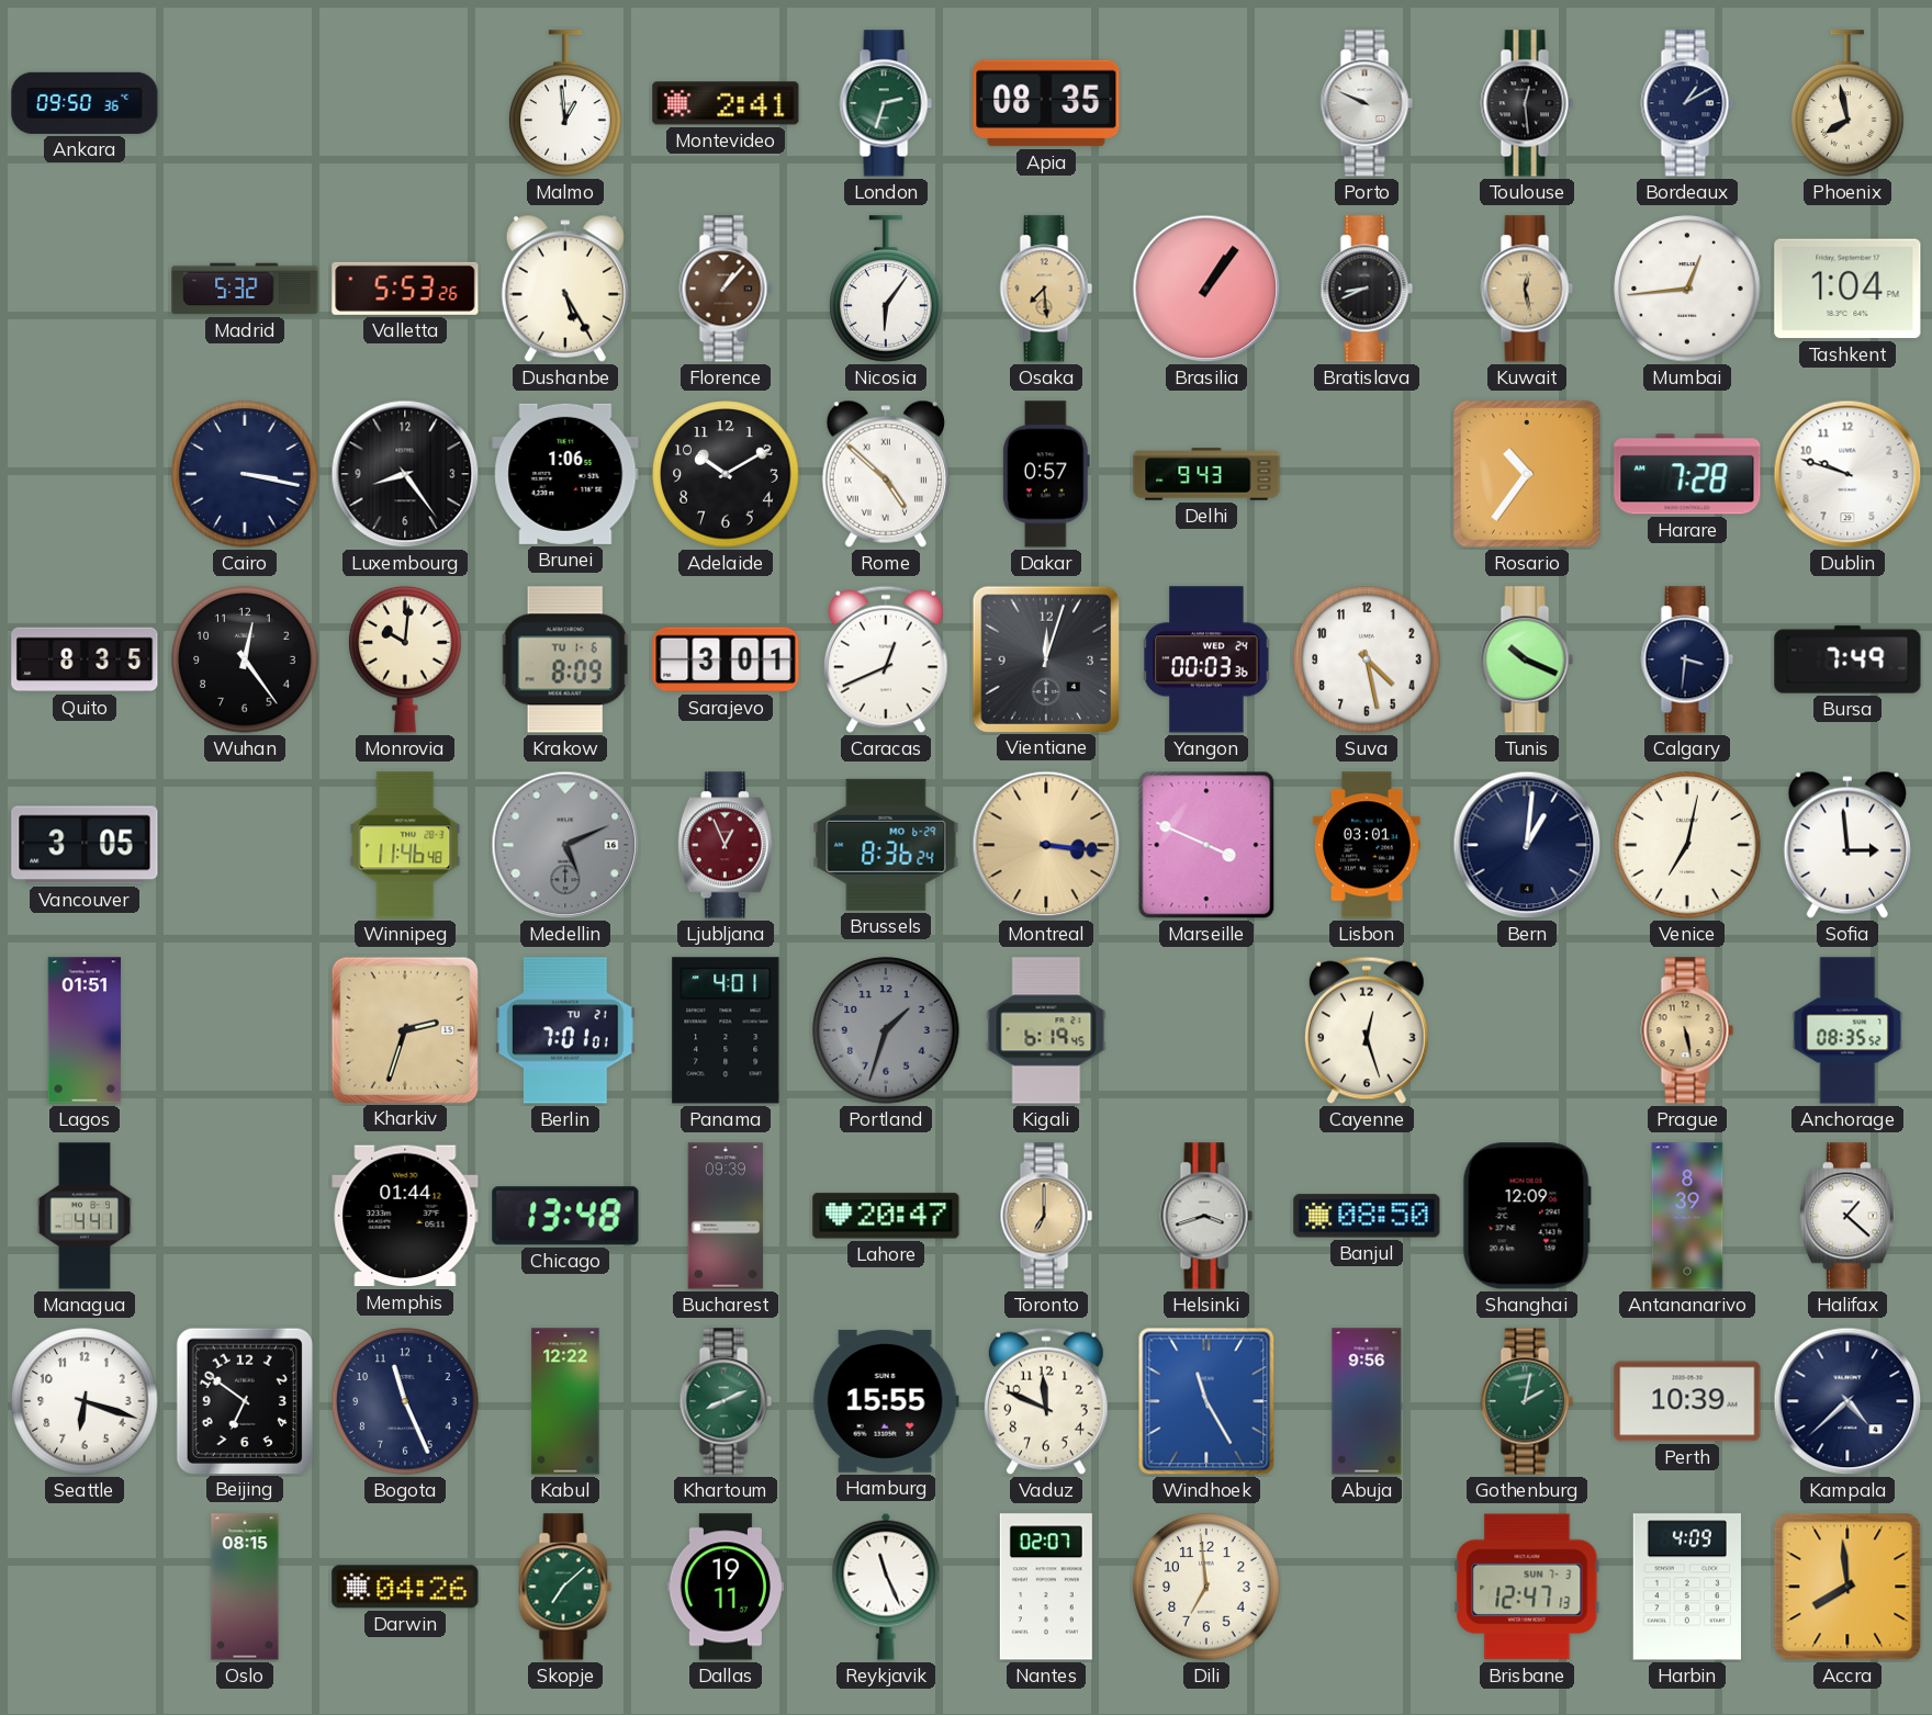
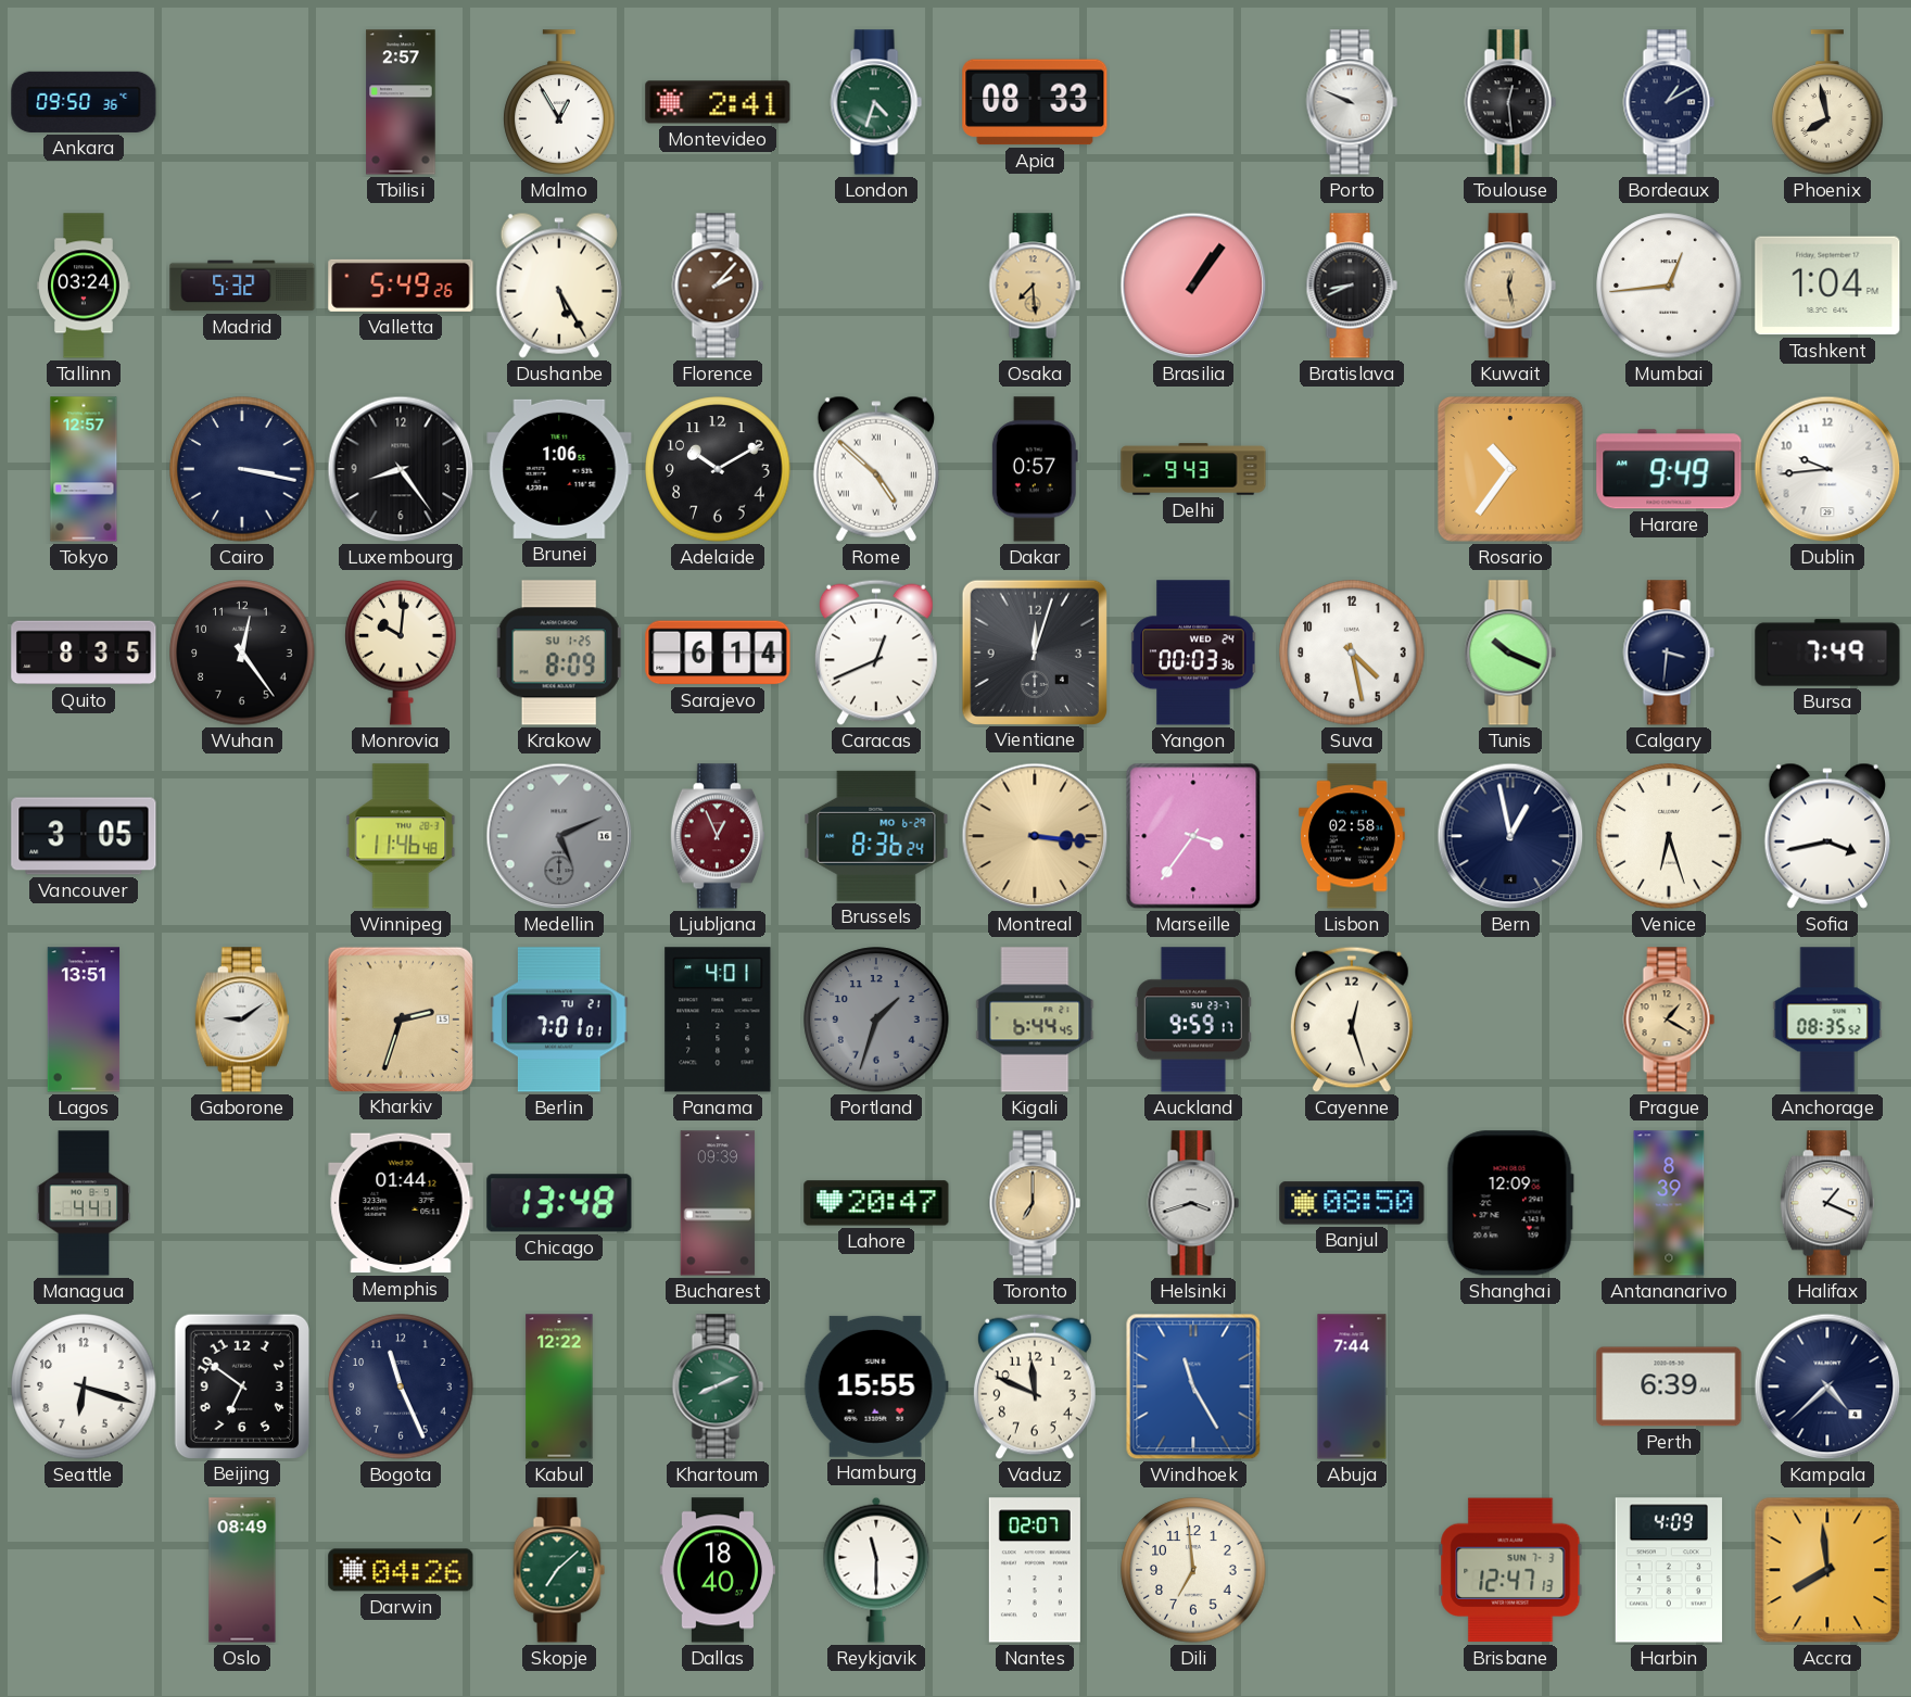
Tbilisi: none -> 2:57
Malmo: 12:59 -> 12:55
London: 2:33 -> 4:33
Apia: 08:35 -> 08:33
Tallinn: none -> 03:24
Valletta: 5:53 -> 5:49
Florence: 1:07 -> 2:07
Nicosia: 6:06 -> none
Tokyo: none -> 12:57
Harare: 7:28 -> 9:49
Dublin: 9:48 -> 9:44
Krakow date: TU 1-6 -> SU 1-25
Sarajevo: 3:01 -> 6:14
Marseille: 3:49 -> 3:36
Lisbon: 03:01 -> 02:58
Bern: 1:01 -> 12:58
Venice: 7:02 -> 6:27
Sofia: 2:59 -> 3:43
Lagos: 01:51 -> 13:51
Gaborone: none -> 9:09
Kigali: 6:19 -> 6:44
Auckland: none -> 9:59
Prague: 5:28 -> 1:20
Halifax: 1:22 -> 1:19
Abuja: 9:56 -> 7:44
Gothenburg: 2:02 -> none
Perth: 10:39 -> 6:39
Oslo: 08:15 -> 08:49
Dallas: 19:11 -> 18:40
Reykjavik: 11:26 -> 11:30
